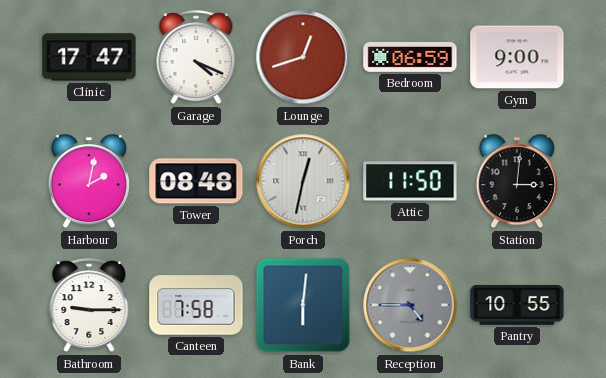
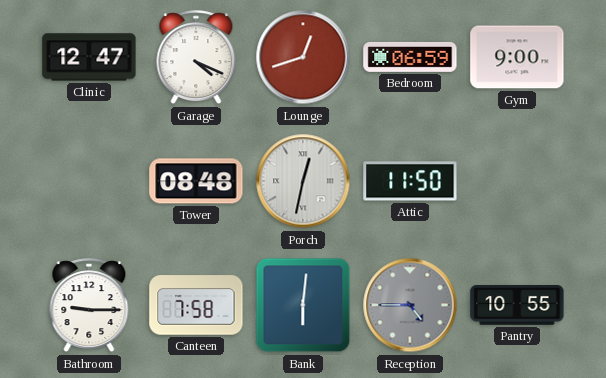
Clinic: 17:47 -> 12:47
Harbour: 2:02 -> none
Station: 3:01 -> none
